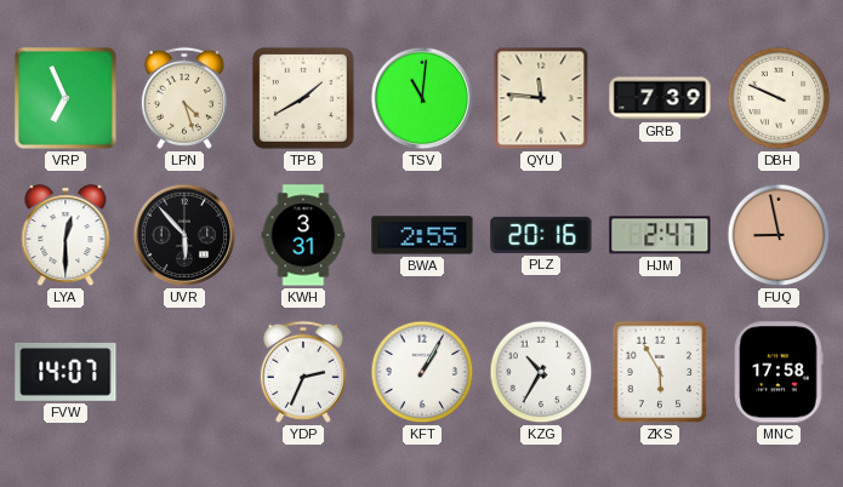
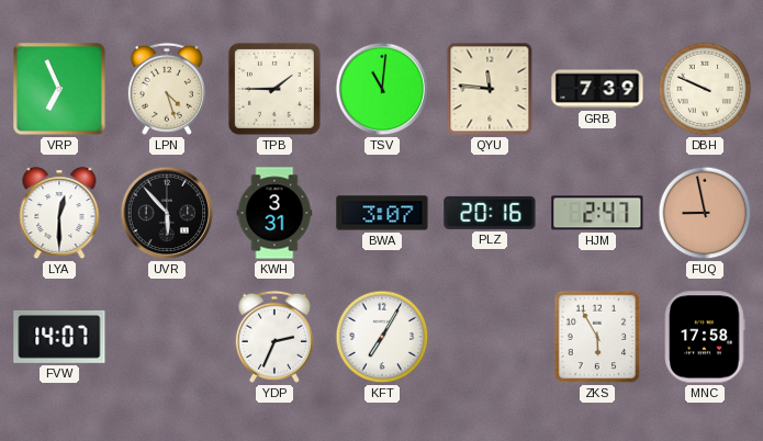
TPB: 1:40 -> 1:45
BWA: 2:55 -> 3:07
KFT: 1:05 -> 7:05
KZG: 10:35 -> none
